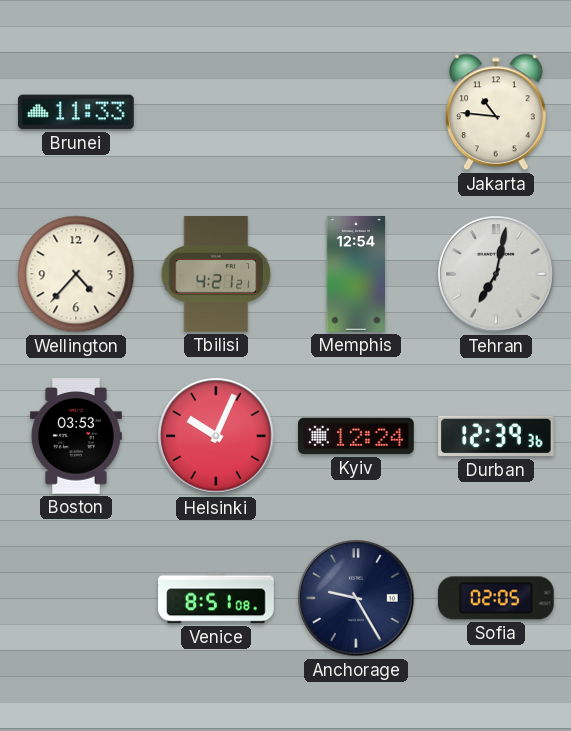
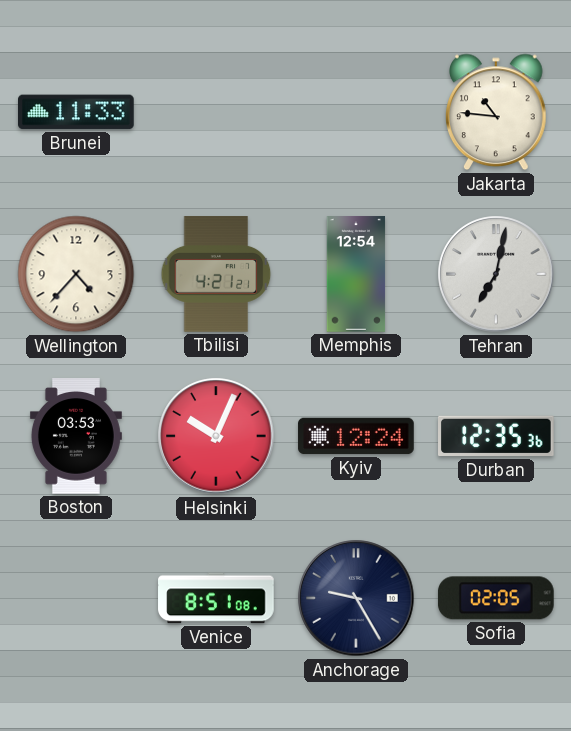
Durban: 12:39 -> 12:35
